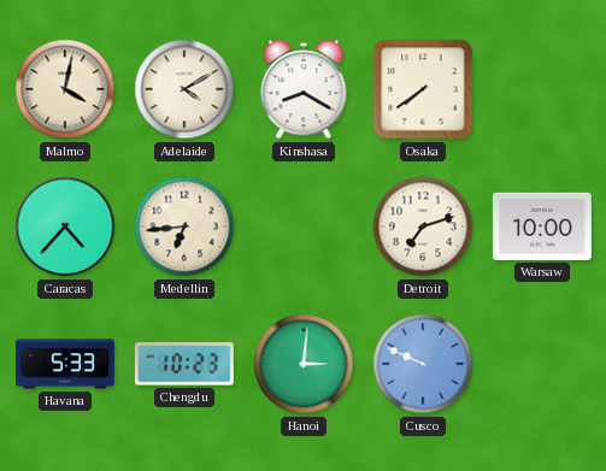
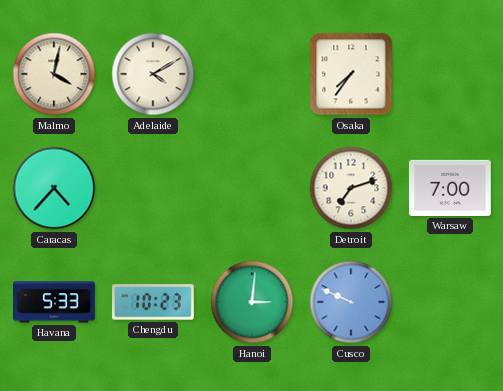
Kinshasa: 8:20 -> none
Osaka: 7:39 -> 7:36
Medellin: 6:44 -> none
Warsaw: 10:00 -> 7:00
